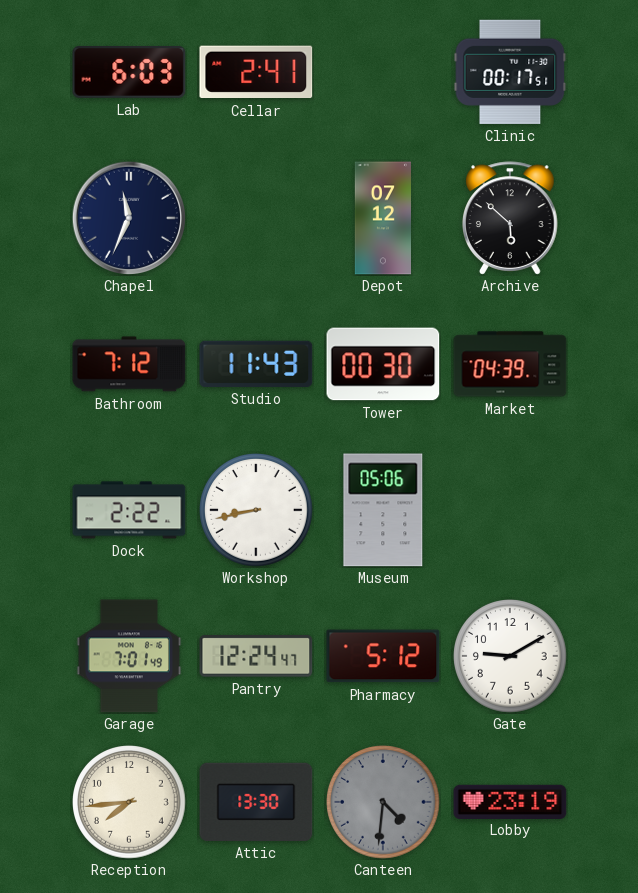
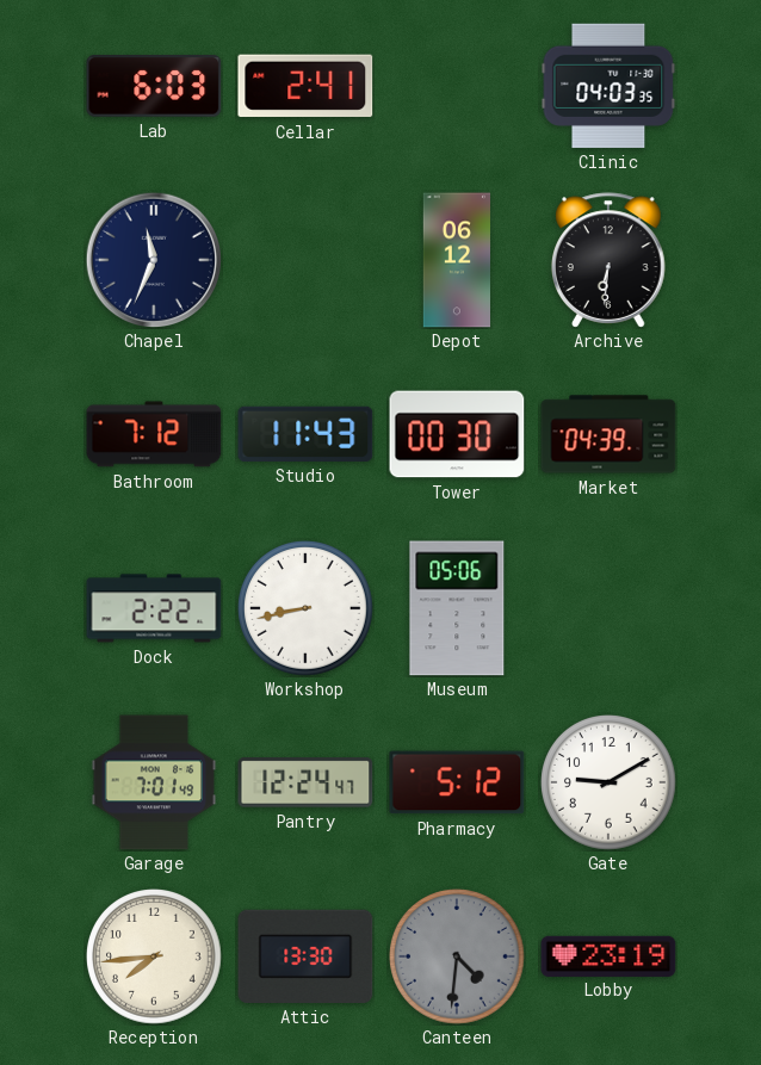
Clinic: 00:17 -> 04:03
Depot: 07:12 -> 06:12
Archive: 5:52 -> 6:31
